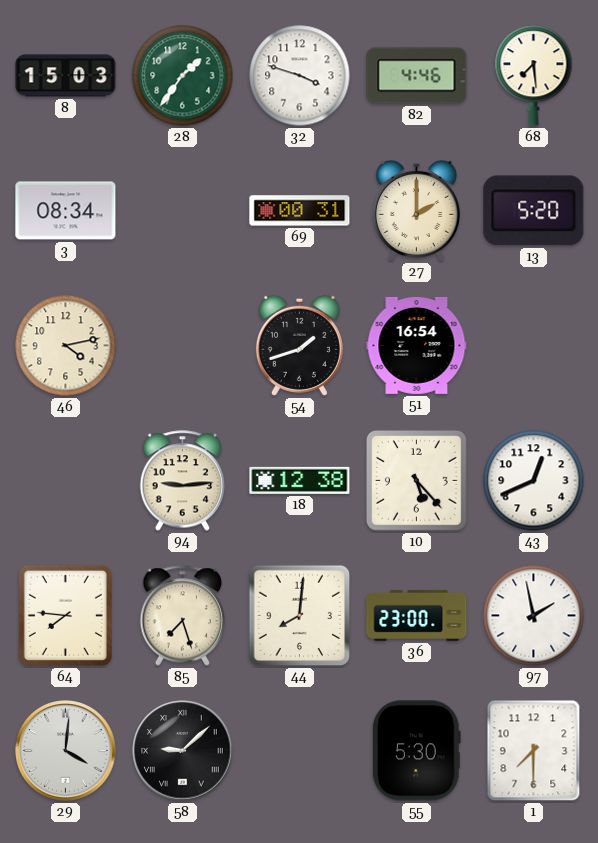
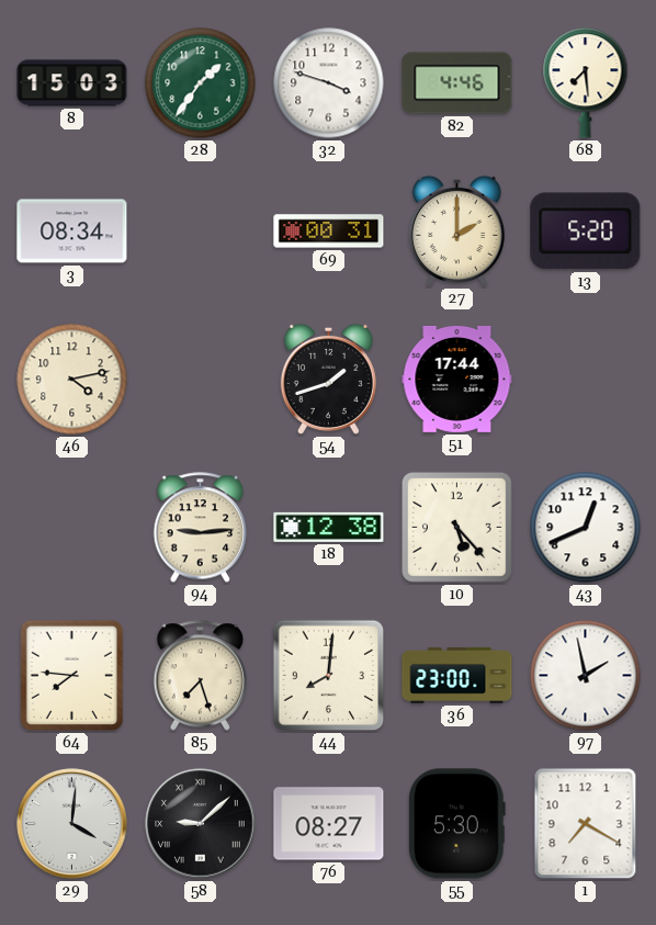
51: 16:54 -> 17:44
76: none -> 08:27
1: 7:30 -> 7:20
